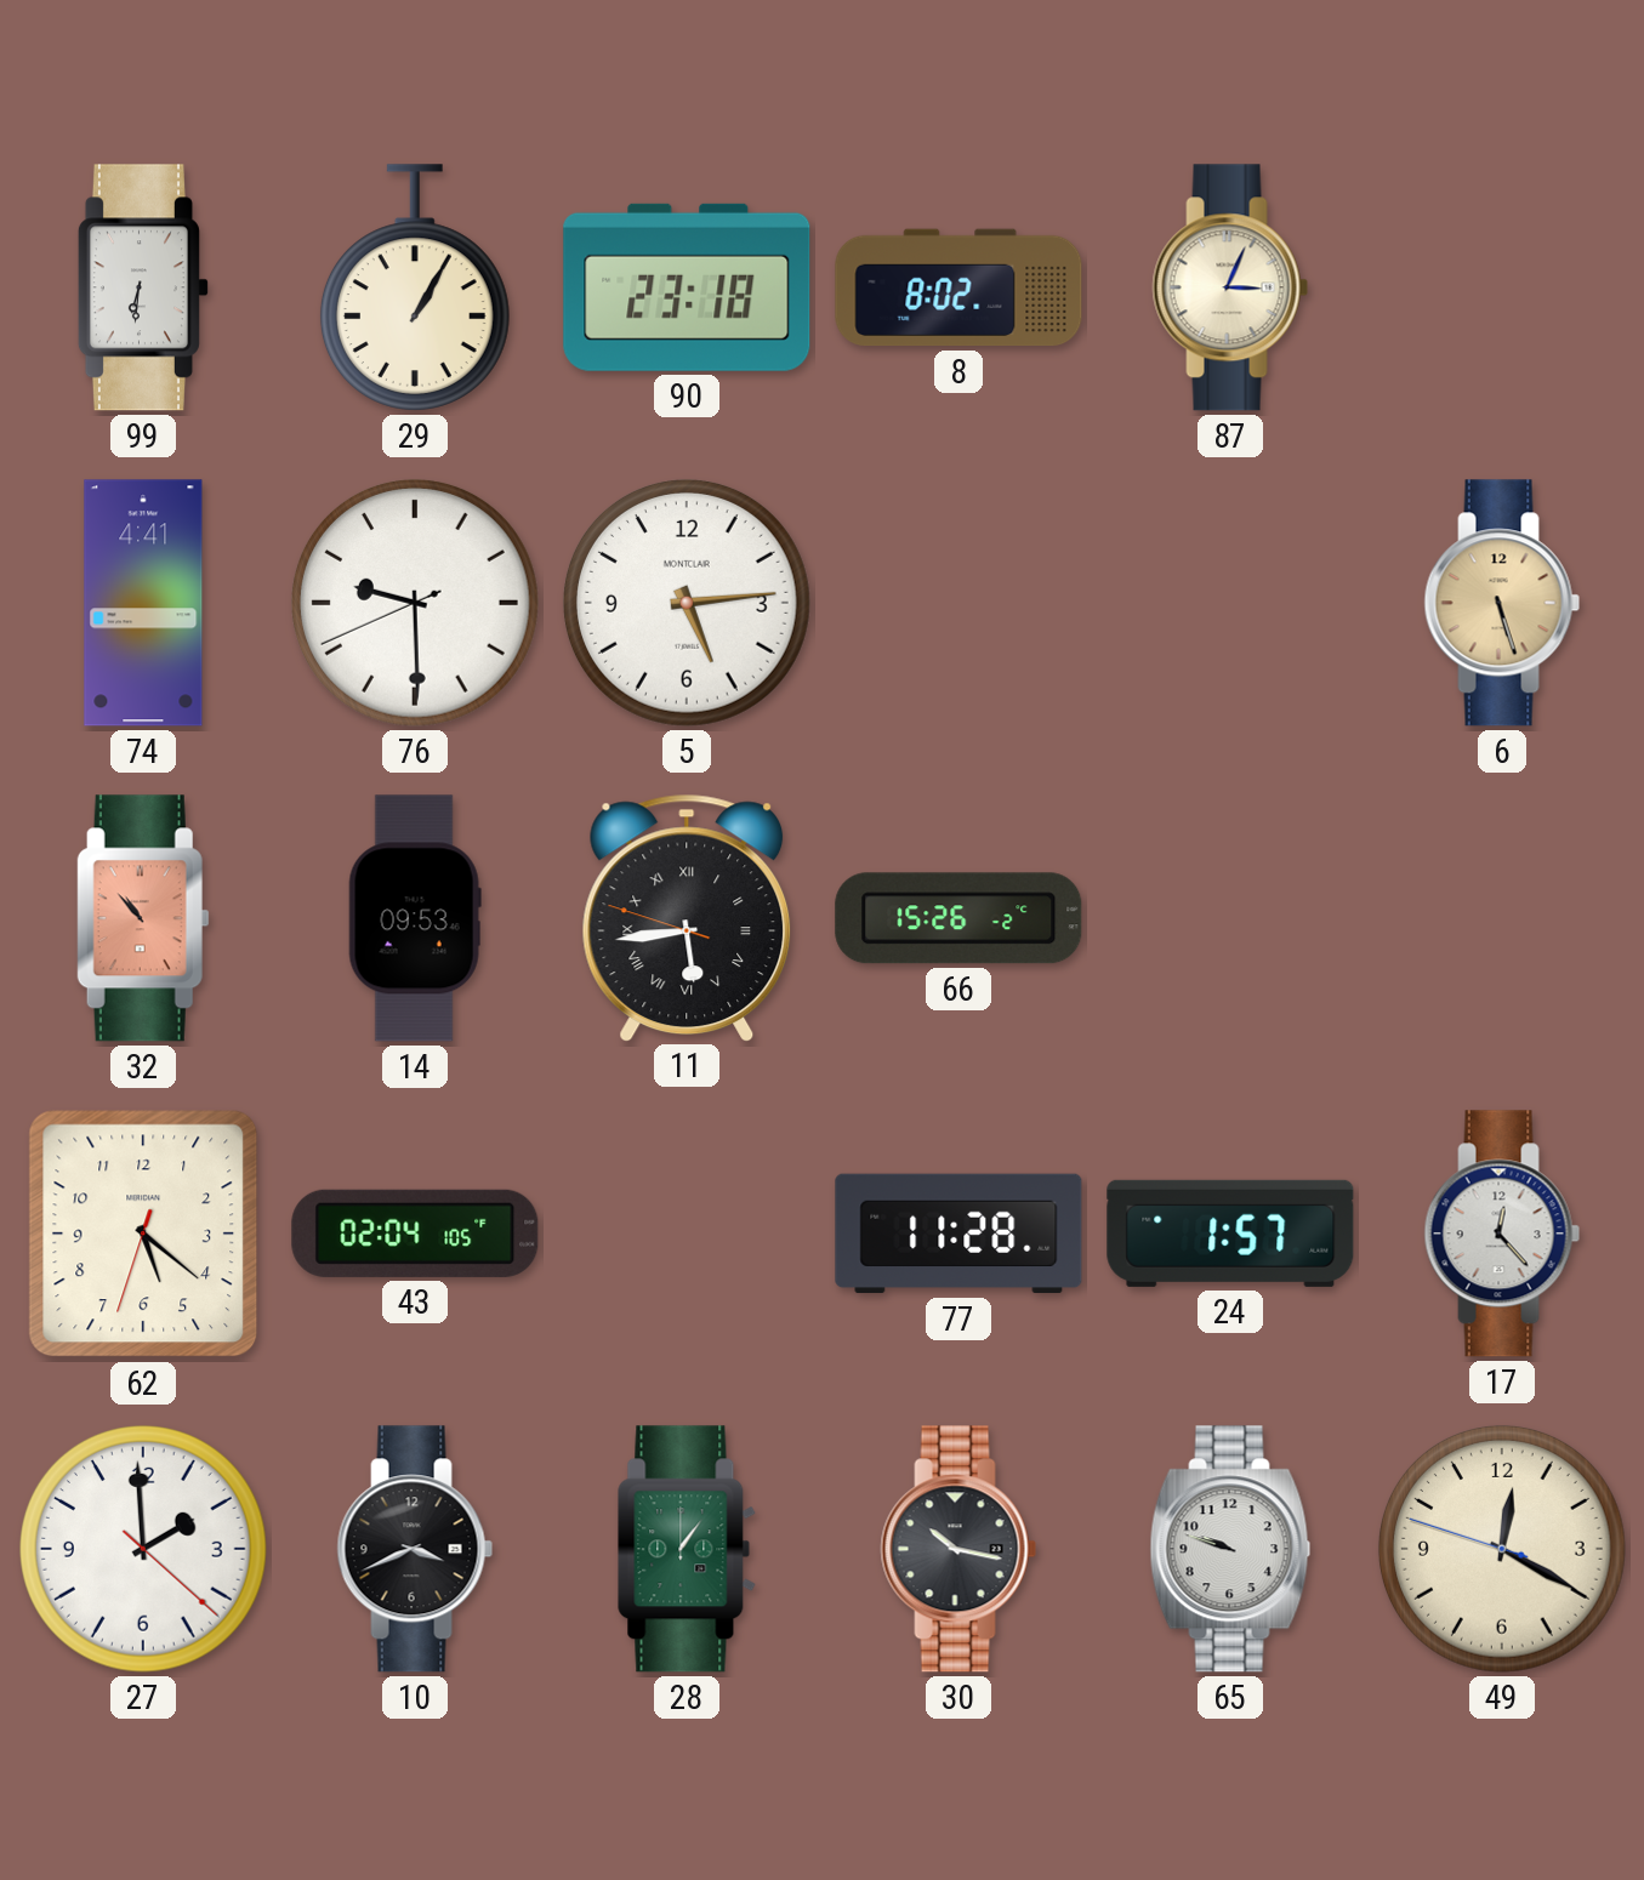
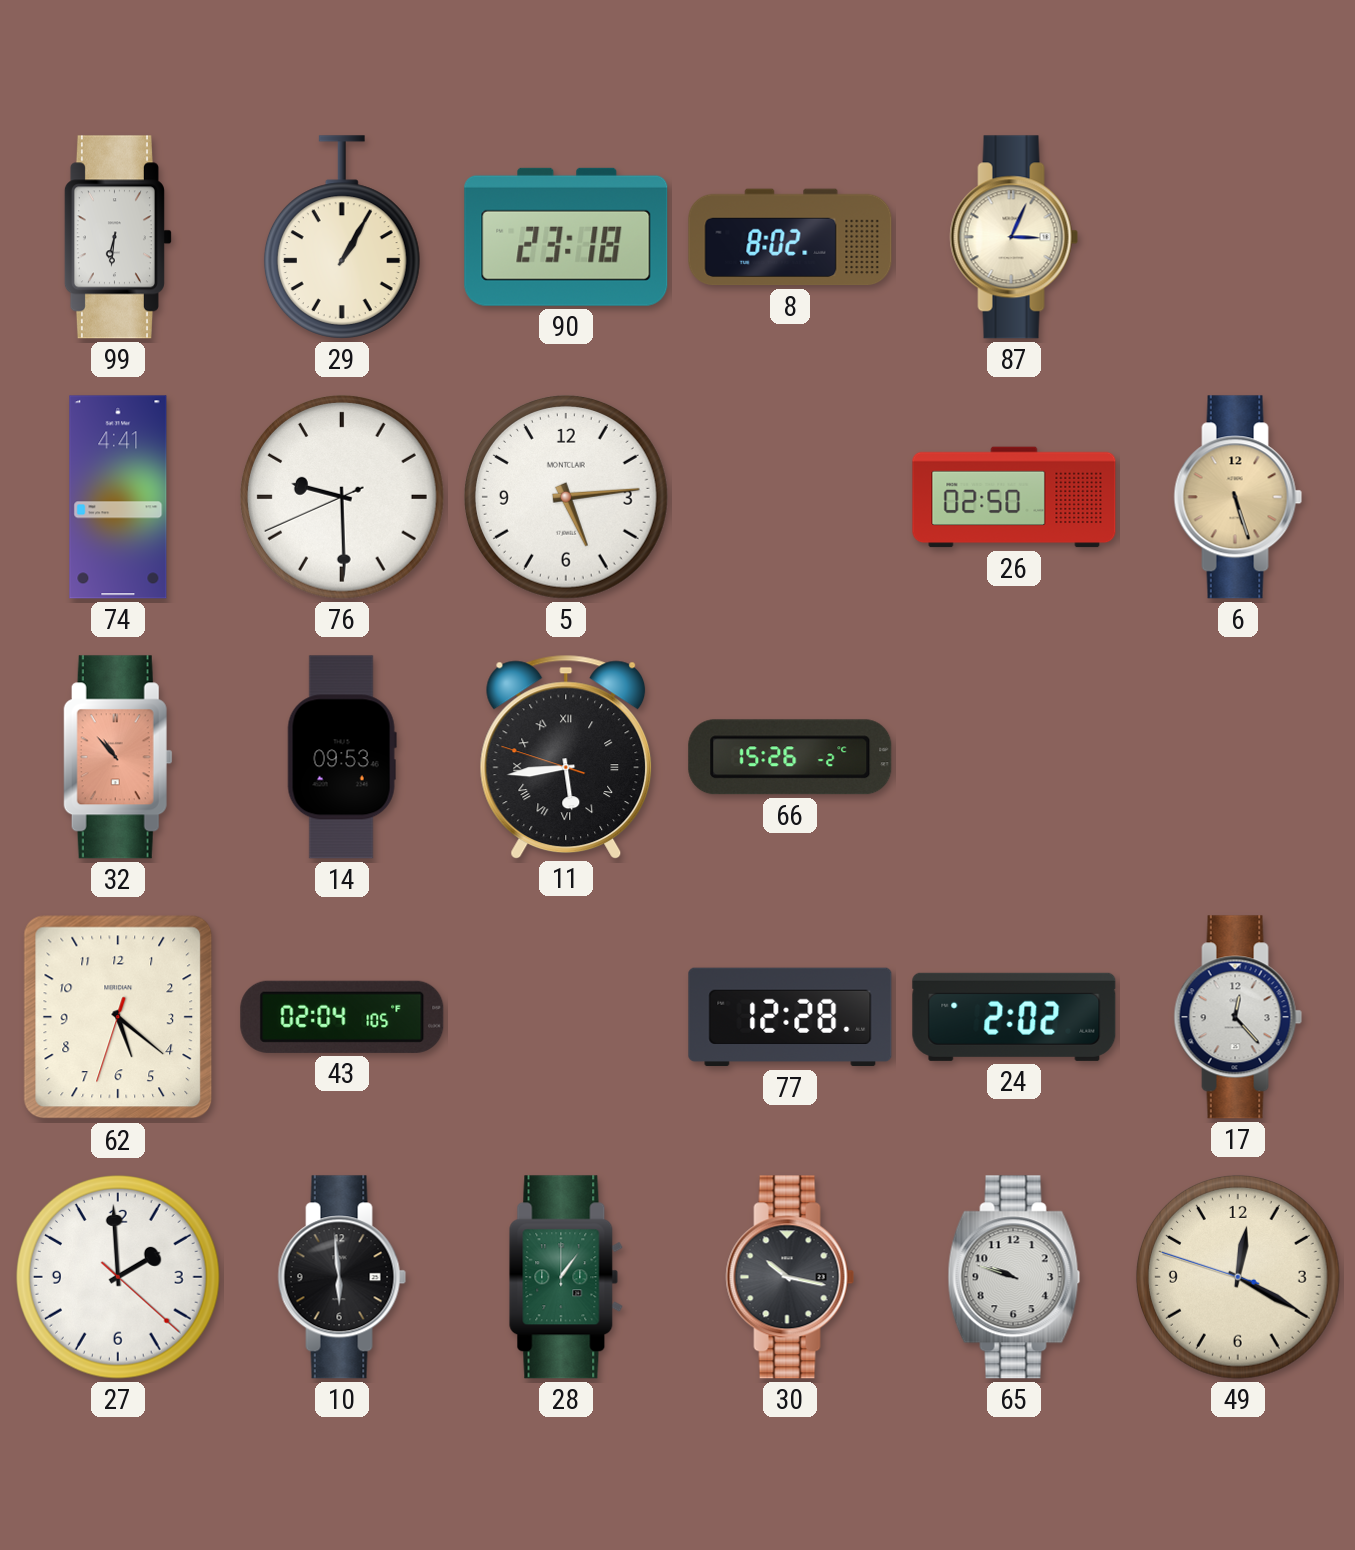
26: none -> 02:50
77: 11:28 -> 12:28
24: 1:57 -> 2:02
10: 3:41 -> 5:59
